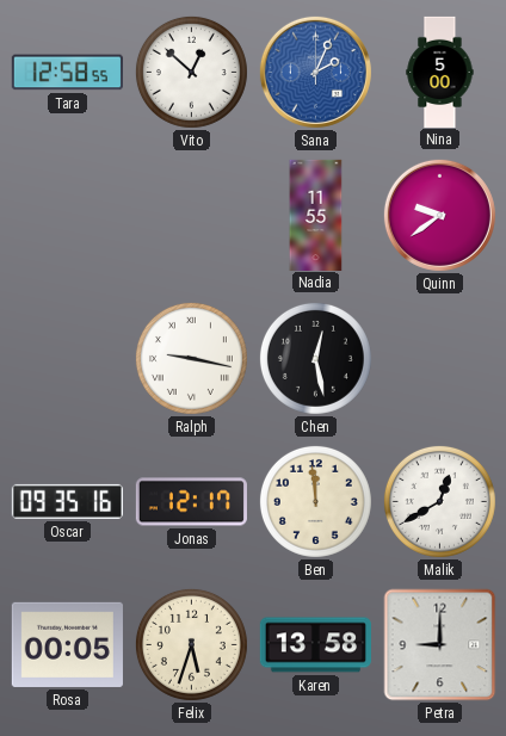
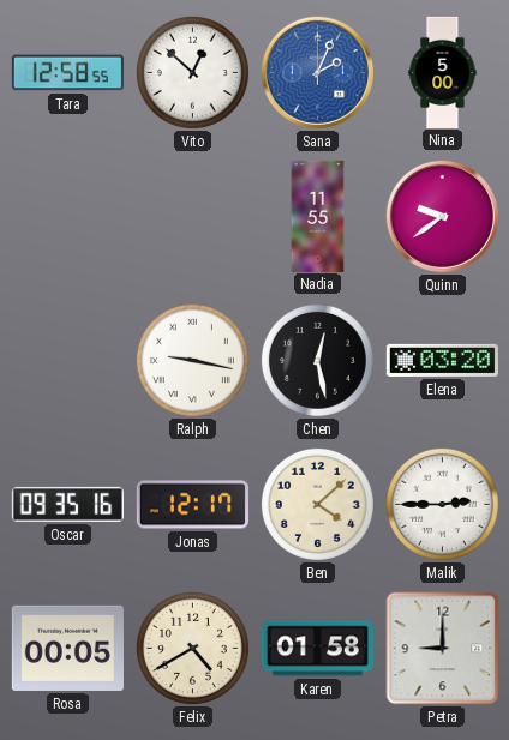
Elena: none -> 03:20
Ben: 11:59 -> 4:08
Malik: 12:40 -> 2:45
Felix: 5:33 -> 4:40
Karen: 13:58 -> 01:58
